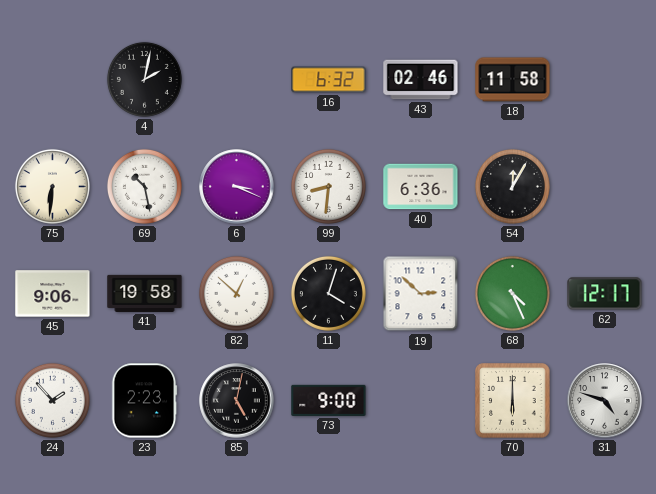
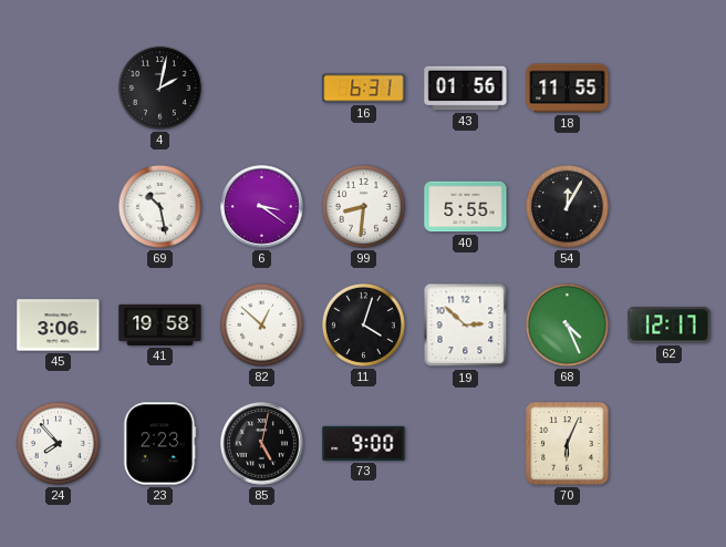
16: 6:32 -> 6:31
43: 02:46 -> 01:56
18: 11:58 -> 11:55
75: 6:31 -> none
6: 3:19 -> 3:21
40: 6:36 -> 5:55
45: 9:06 -> 3:06
24: 1:53 -> 7:53
70: 6:00 -> 6:04
31: 4:48 -> none
